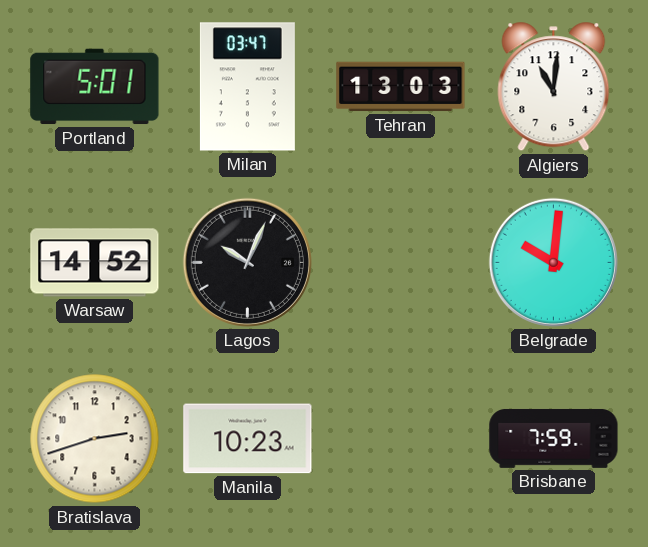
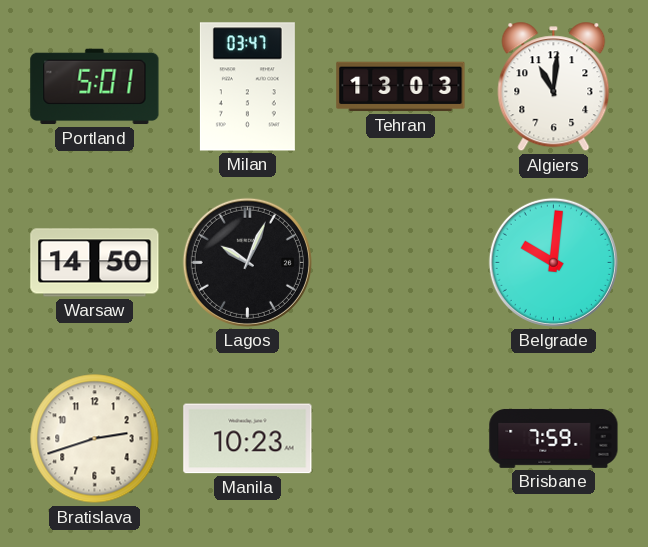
Warsaw: 14:52 -> 14:50
